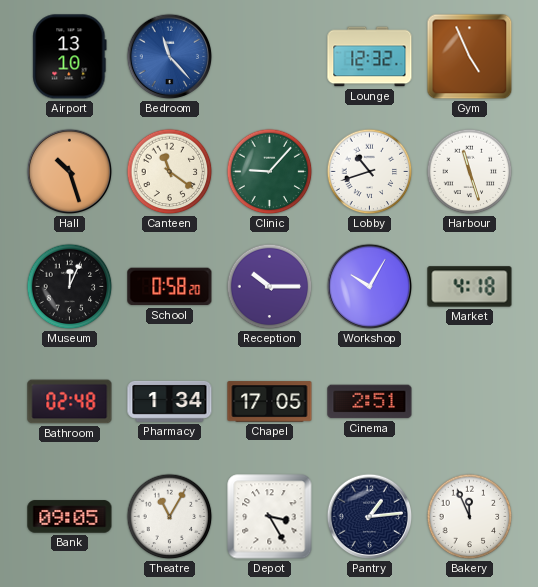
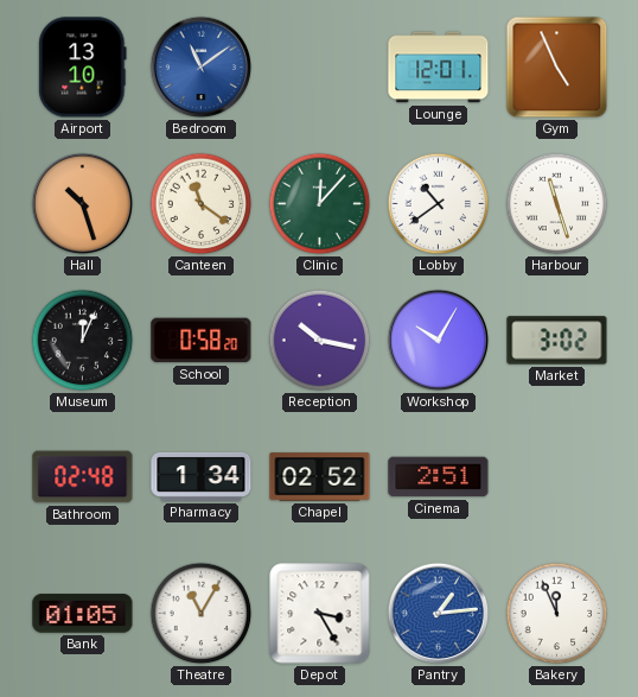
Bedroom: 11:23 -> 11:09
Lounge: 12:32 -> 12:01
Clinic: 9:07 -> 12:07
Lobby: 10:42 -> 10:39
Reception: 10:15 -> 10:17
Market: 4:18 -> 3:02
Chapel: 17:05 -> 02:52
Bank: 09:05 -> 01:05
Pantry dial: navy -> blue
